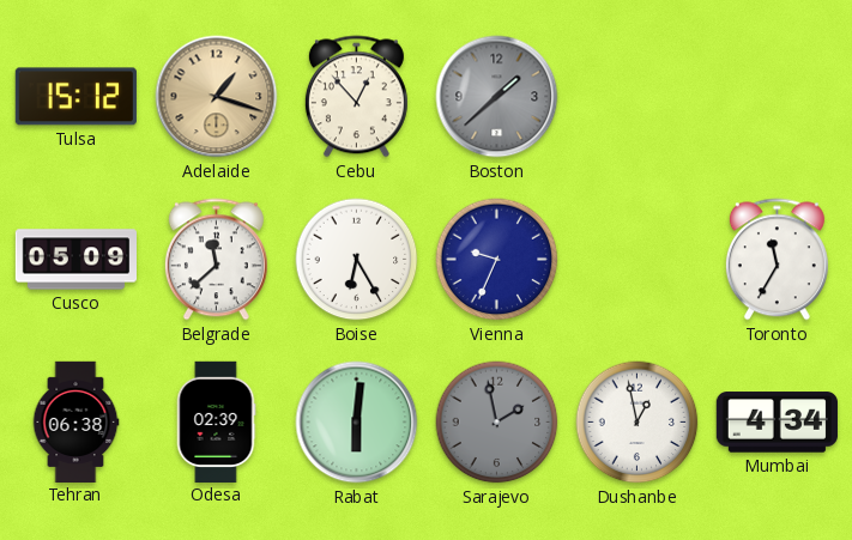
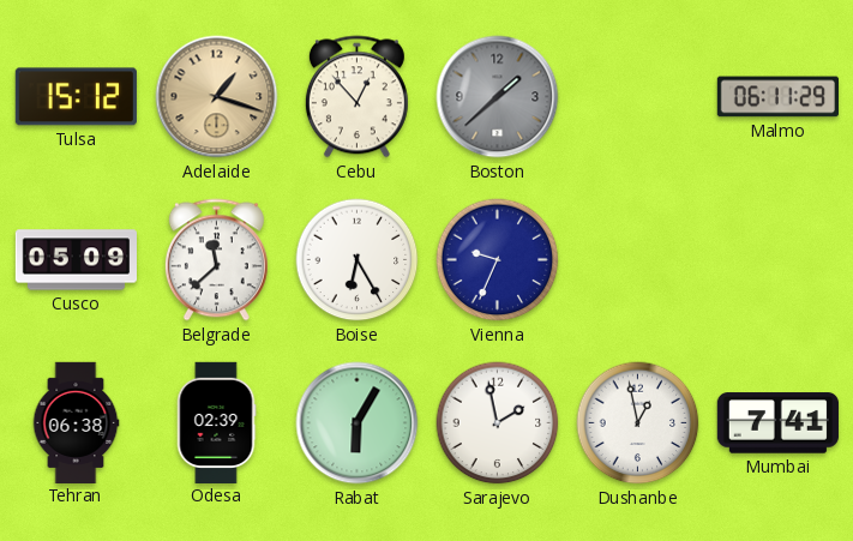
Malmo: none -> 06:11
Toronto: 11:35 -> none
Rabat: 6:01 -> 6:05
Sarajevo dial: grey -> white
Mumbai: 4:34 -> 7:41
